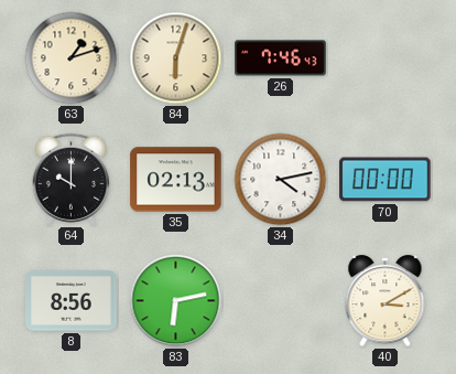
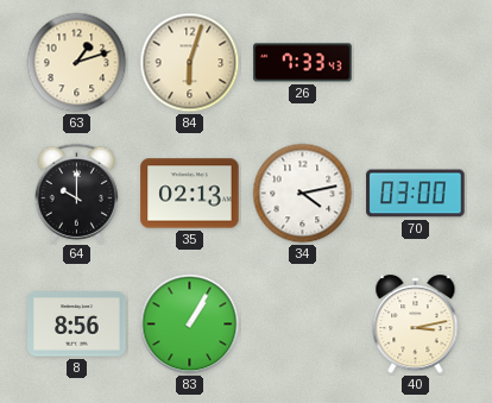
26: 7:46 -> 7:33
70: 00:00 -> 03:00
83: 6:13 -> 1:05
40: 3:10 -> 3:13
